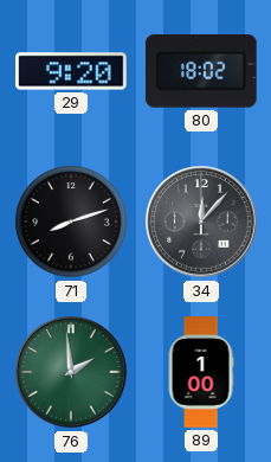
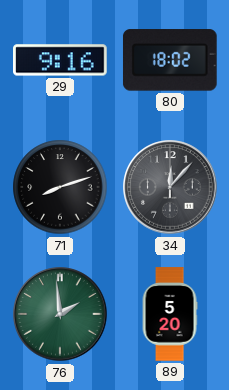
29: 9:20 -> 9:16
89: 1:00 -> 5:20
